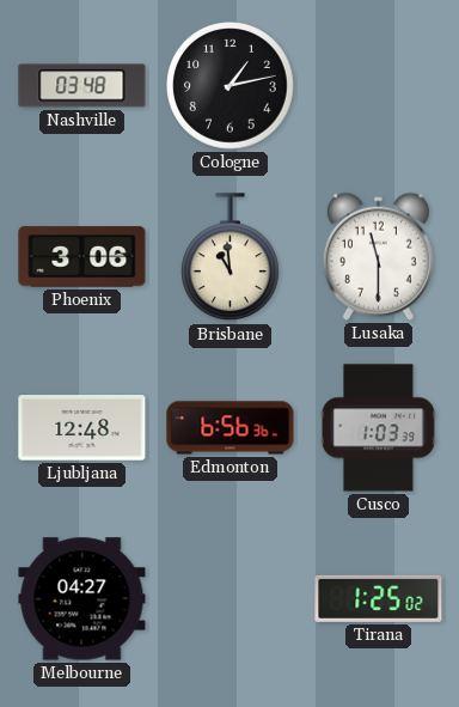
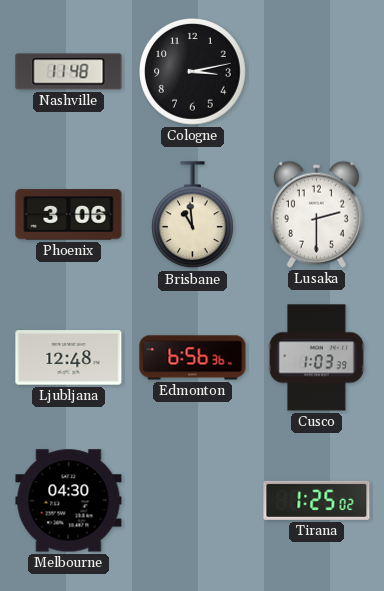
Nashville: 03:48 -> 11:48
Cologne: 1:13 -> 3:13
Lusaka: 11:30 -> 2:30
Melbourne: 04:27 -> 04:30
